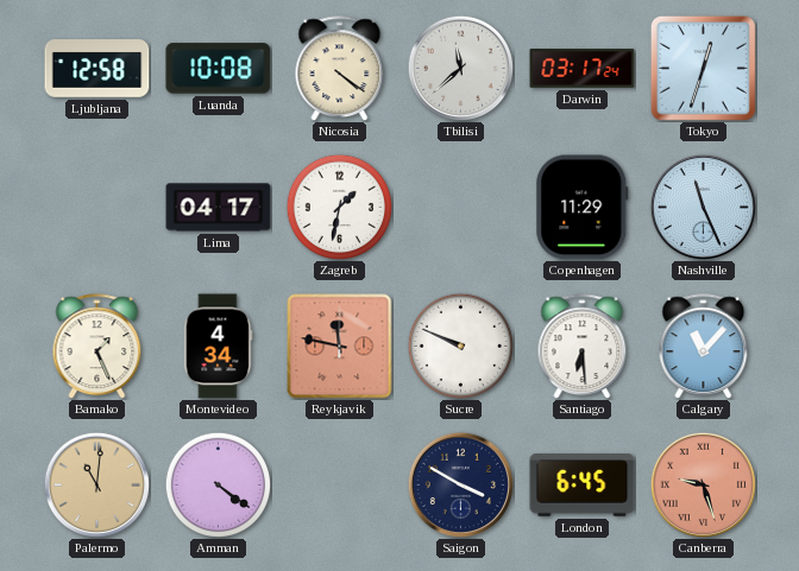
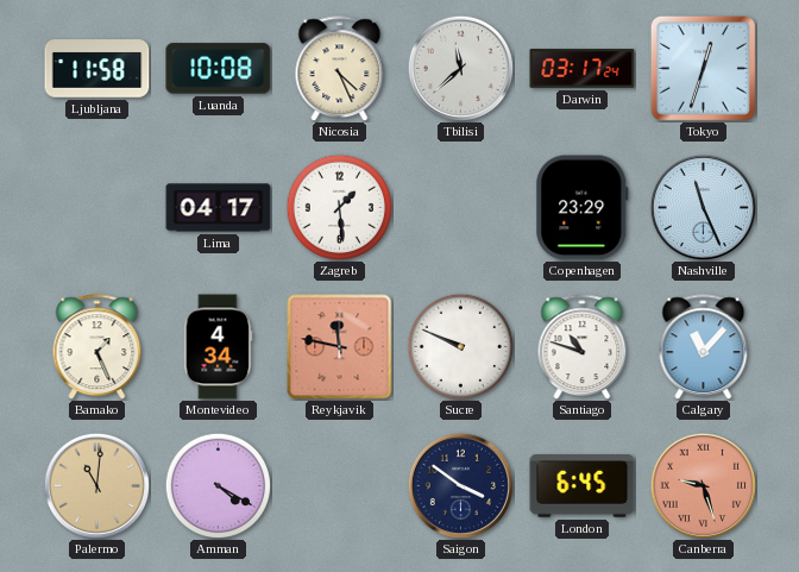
Ljubljana: 12:58 -> 11:58
Nicosia: 4:21 -> 4:26
Zagreb: 1:32 -> 1:29
Copenhagen: 11:29 -> 23:29
Santiago: 6:29 -> 10:48
Amman: 4:21 -> 4:20
Saigon: 3:50 -> 3:51
